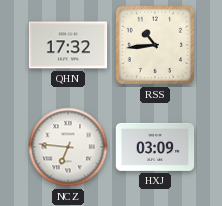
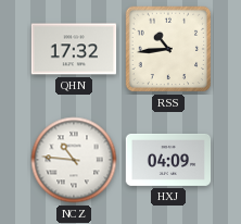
NCZ: 6:46 -> 10:46
HXJ: 03:09 -> 04:09
